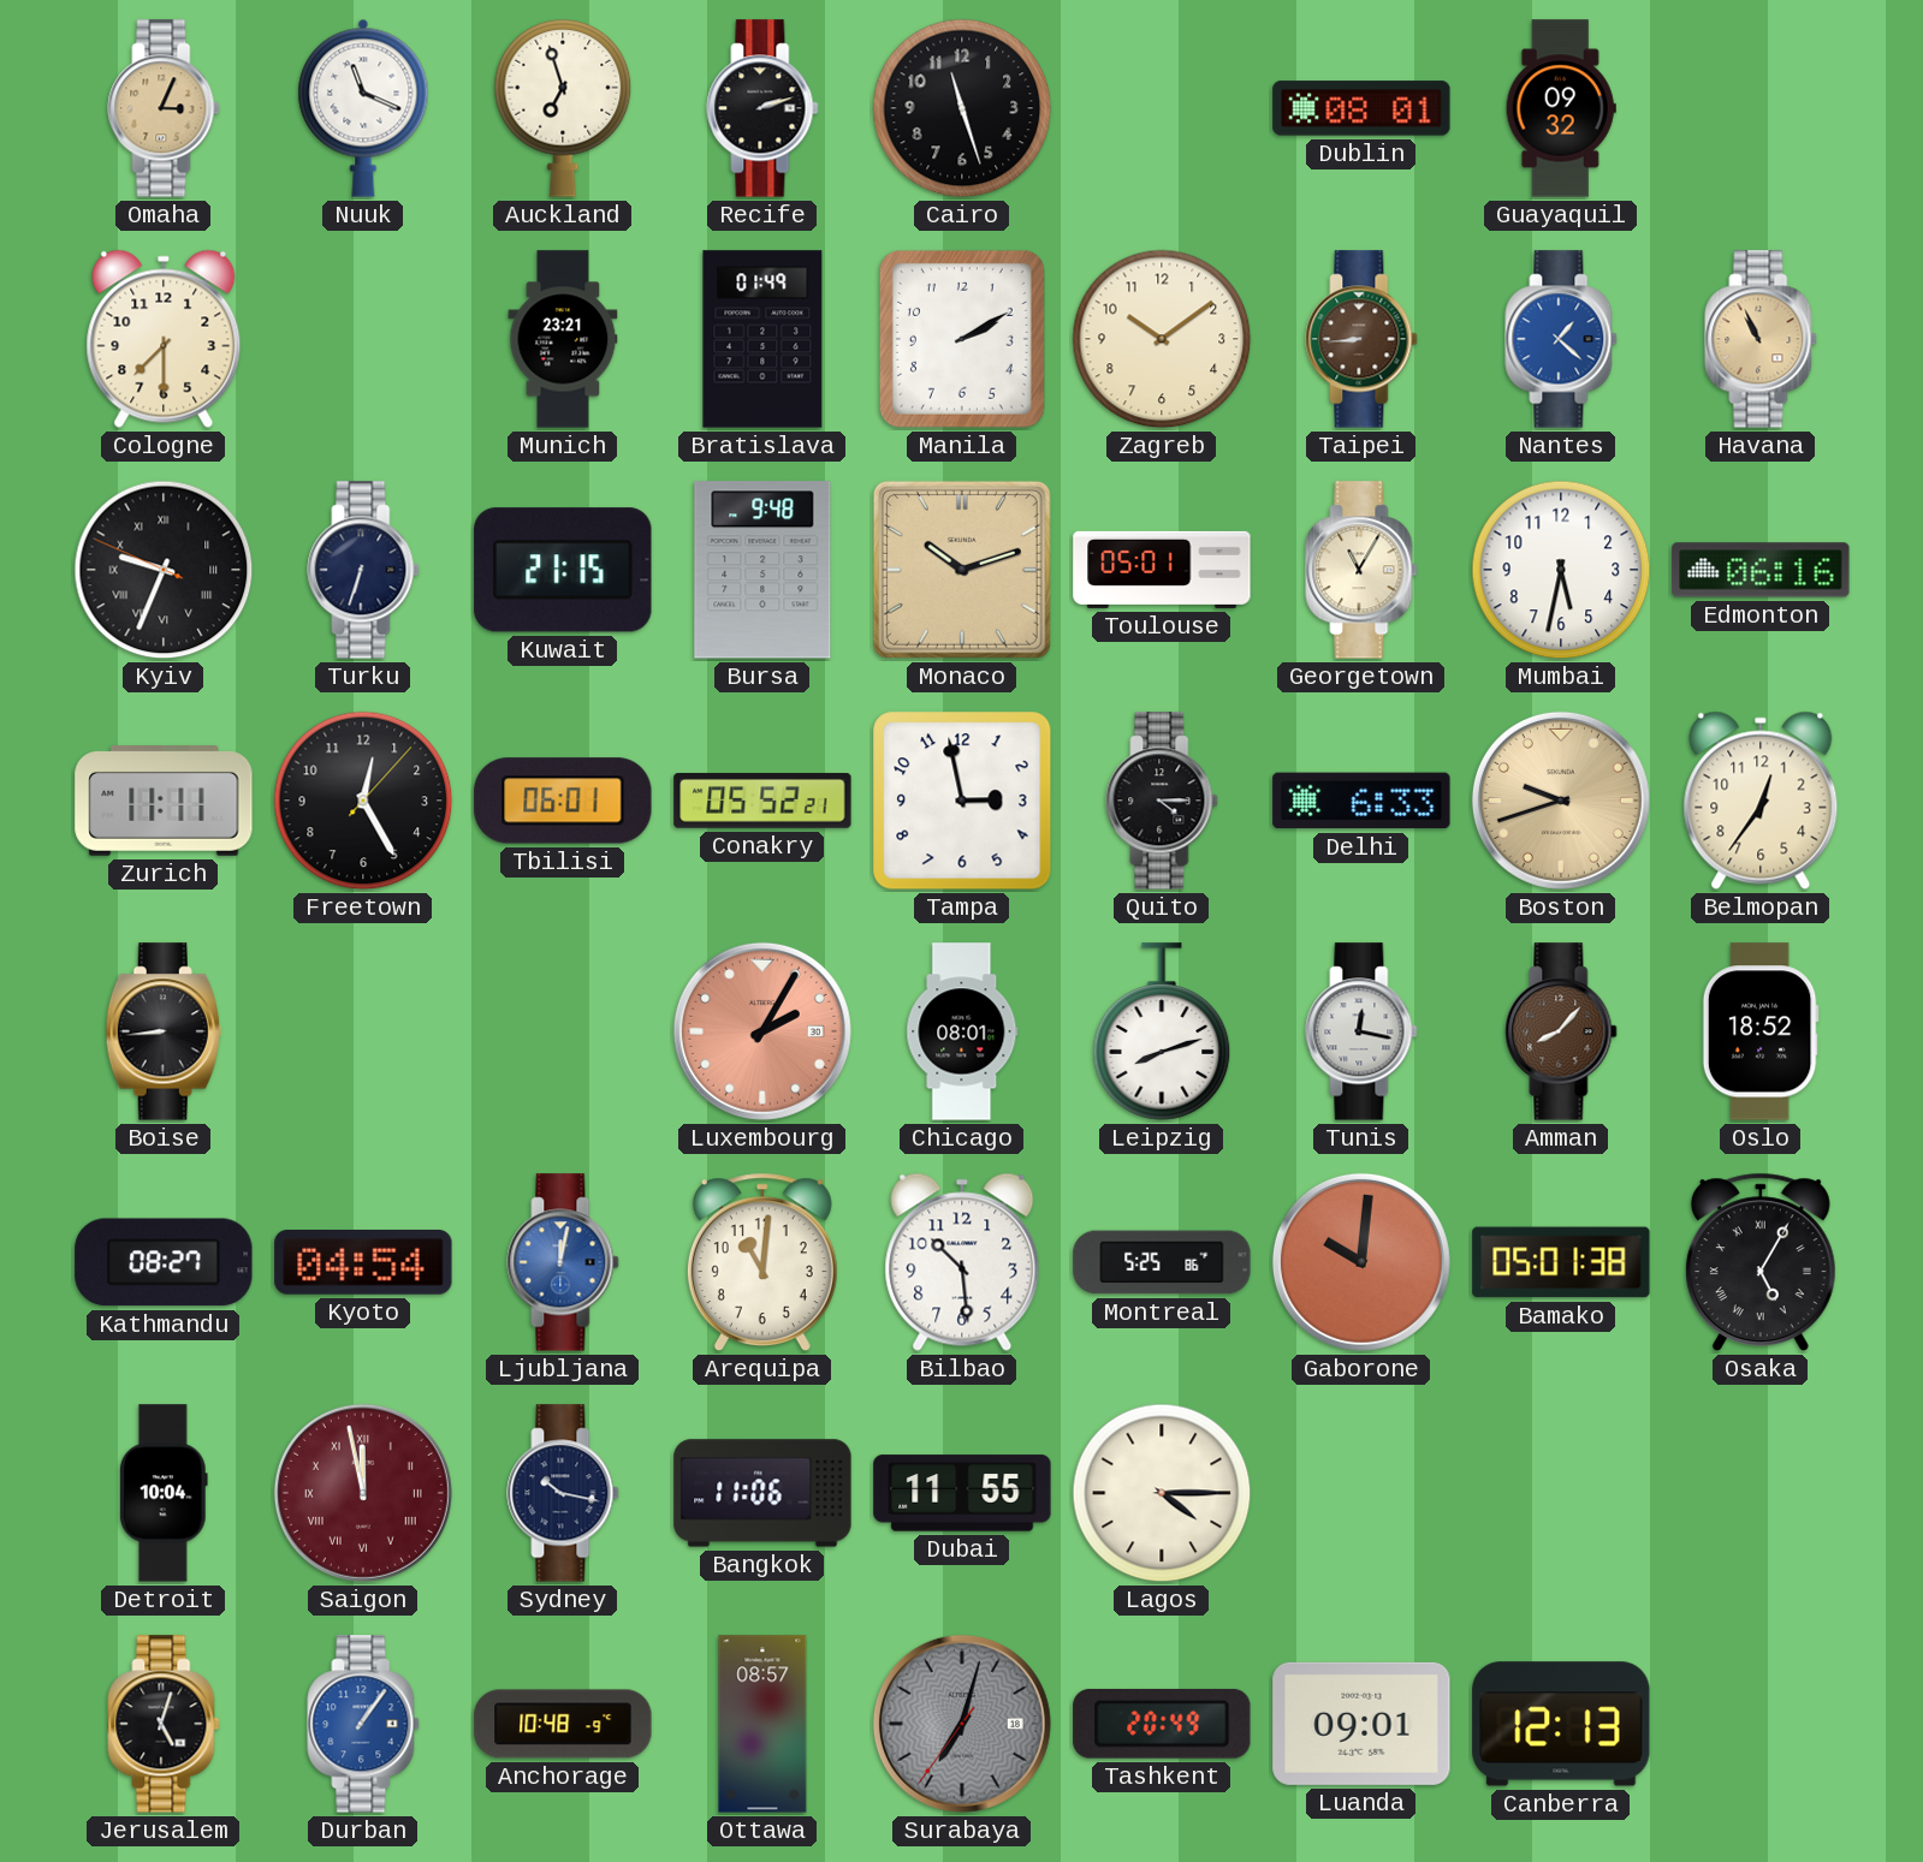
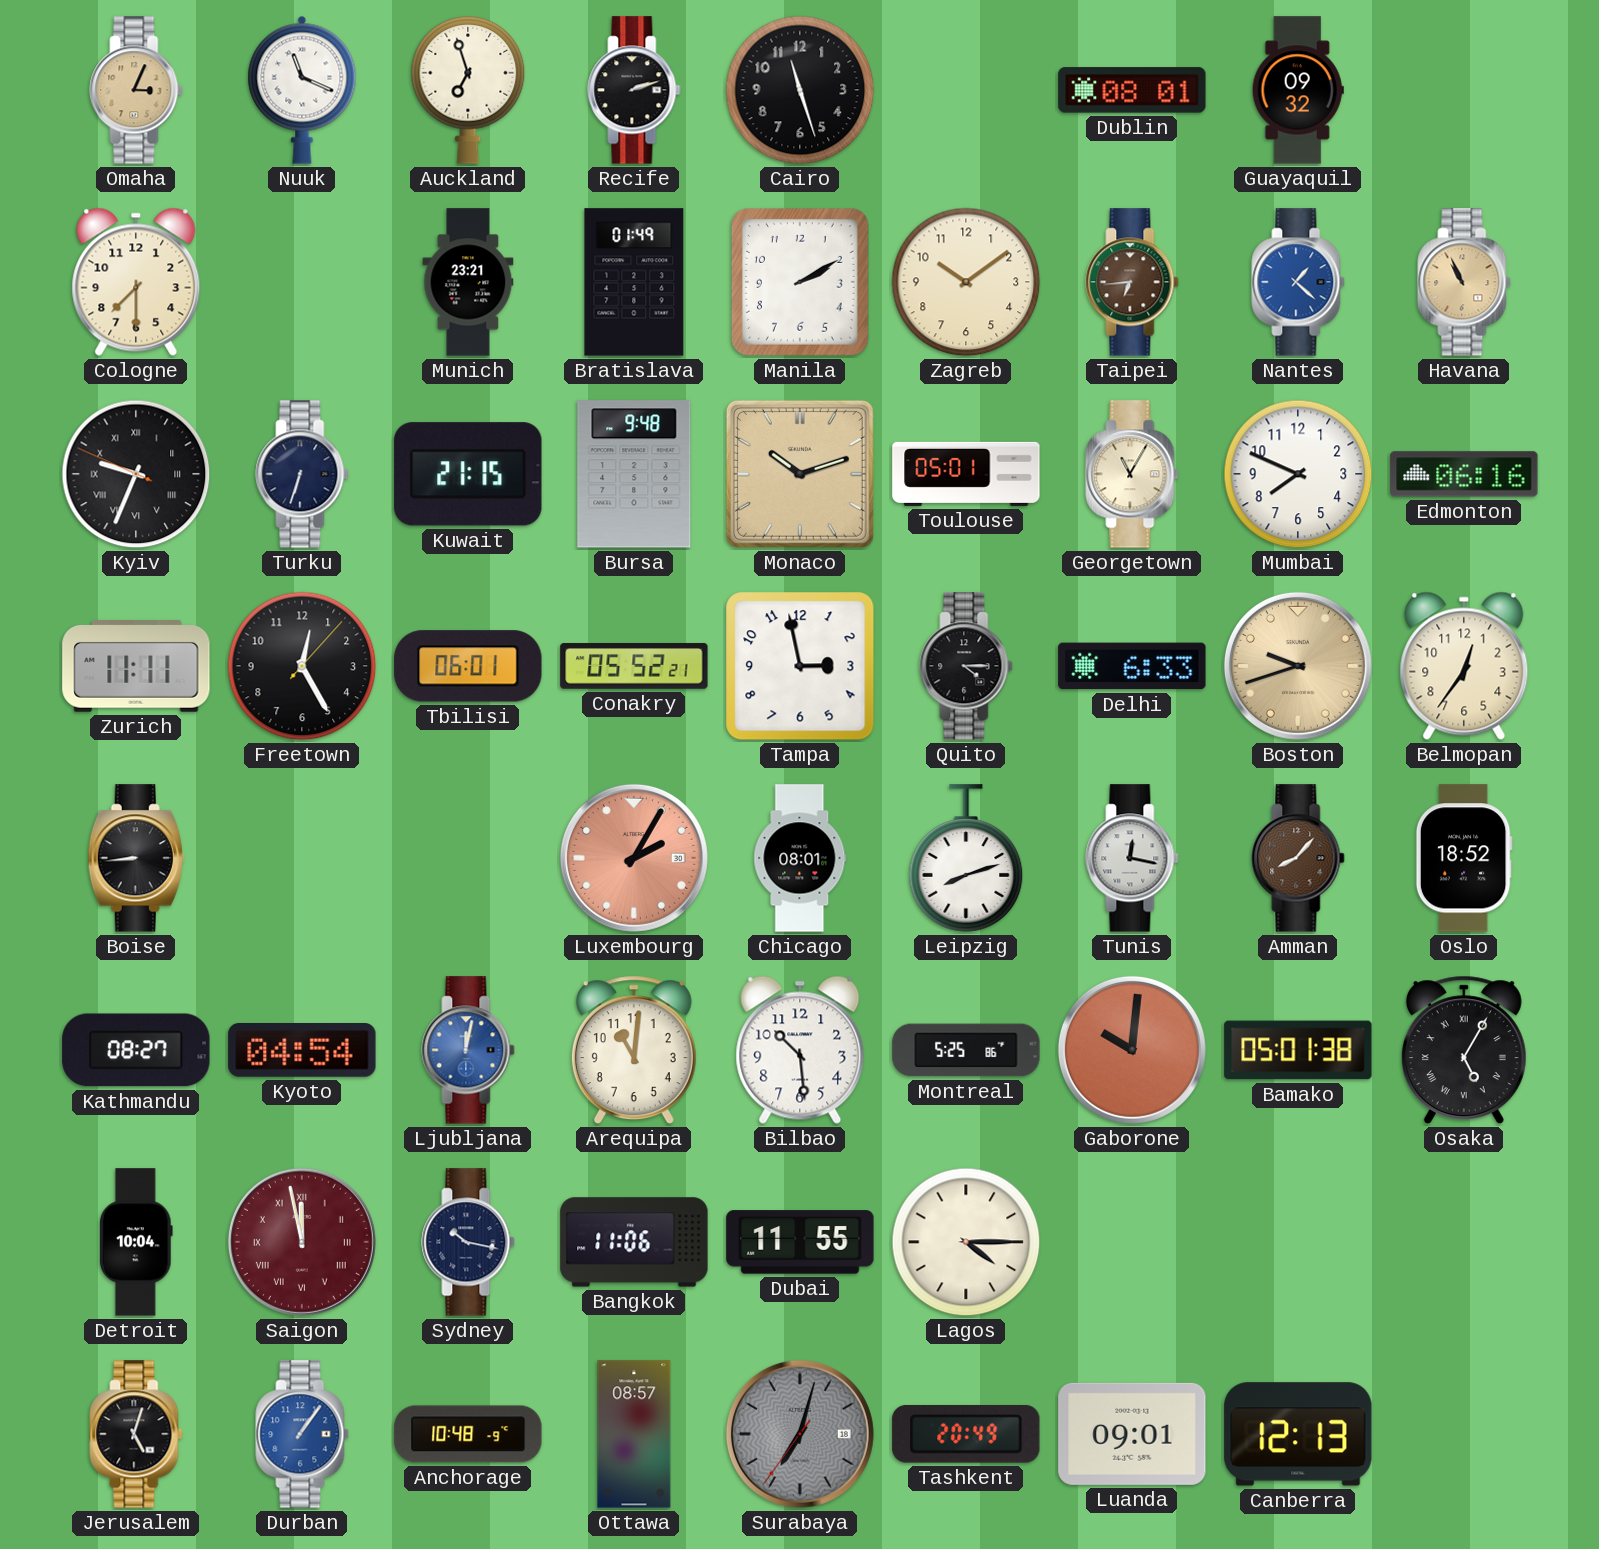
Taipei: 8:44 -> 6:44
Mumbai: 5:32 -> 7:49
